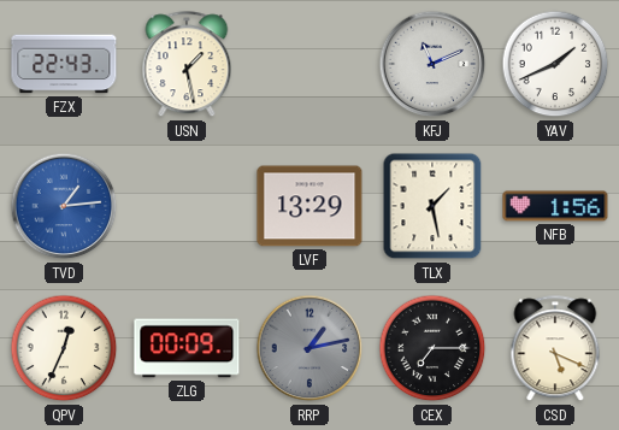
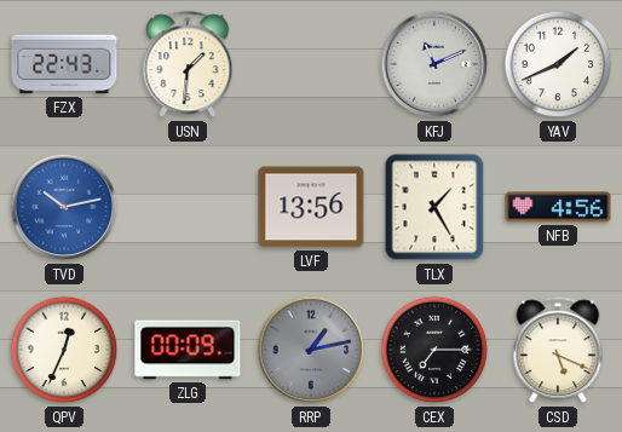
USN: 1:28 -> 1:31
TVD: 1:14 -> 10:13
LVF: 13:29 -> 13:56
TLX: 1:28 -> 1:25
NFB: 1:56 -> 4:56
